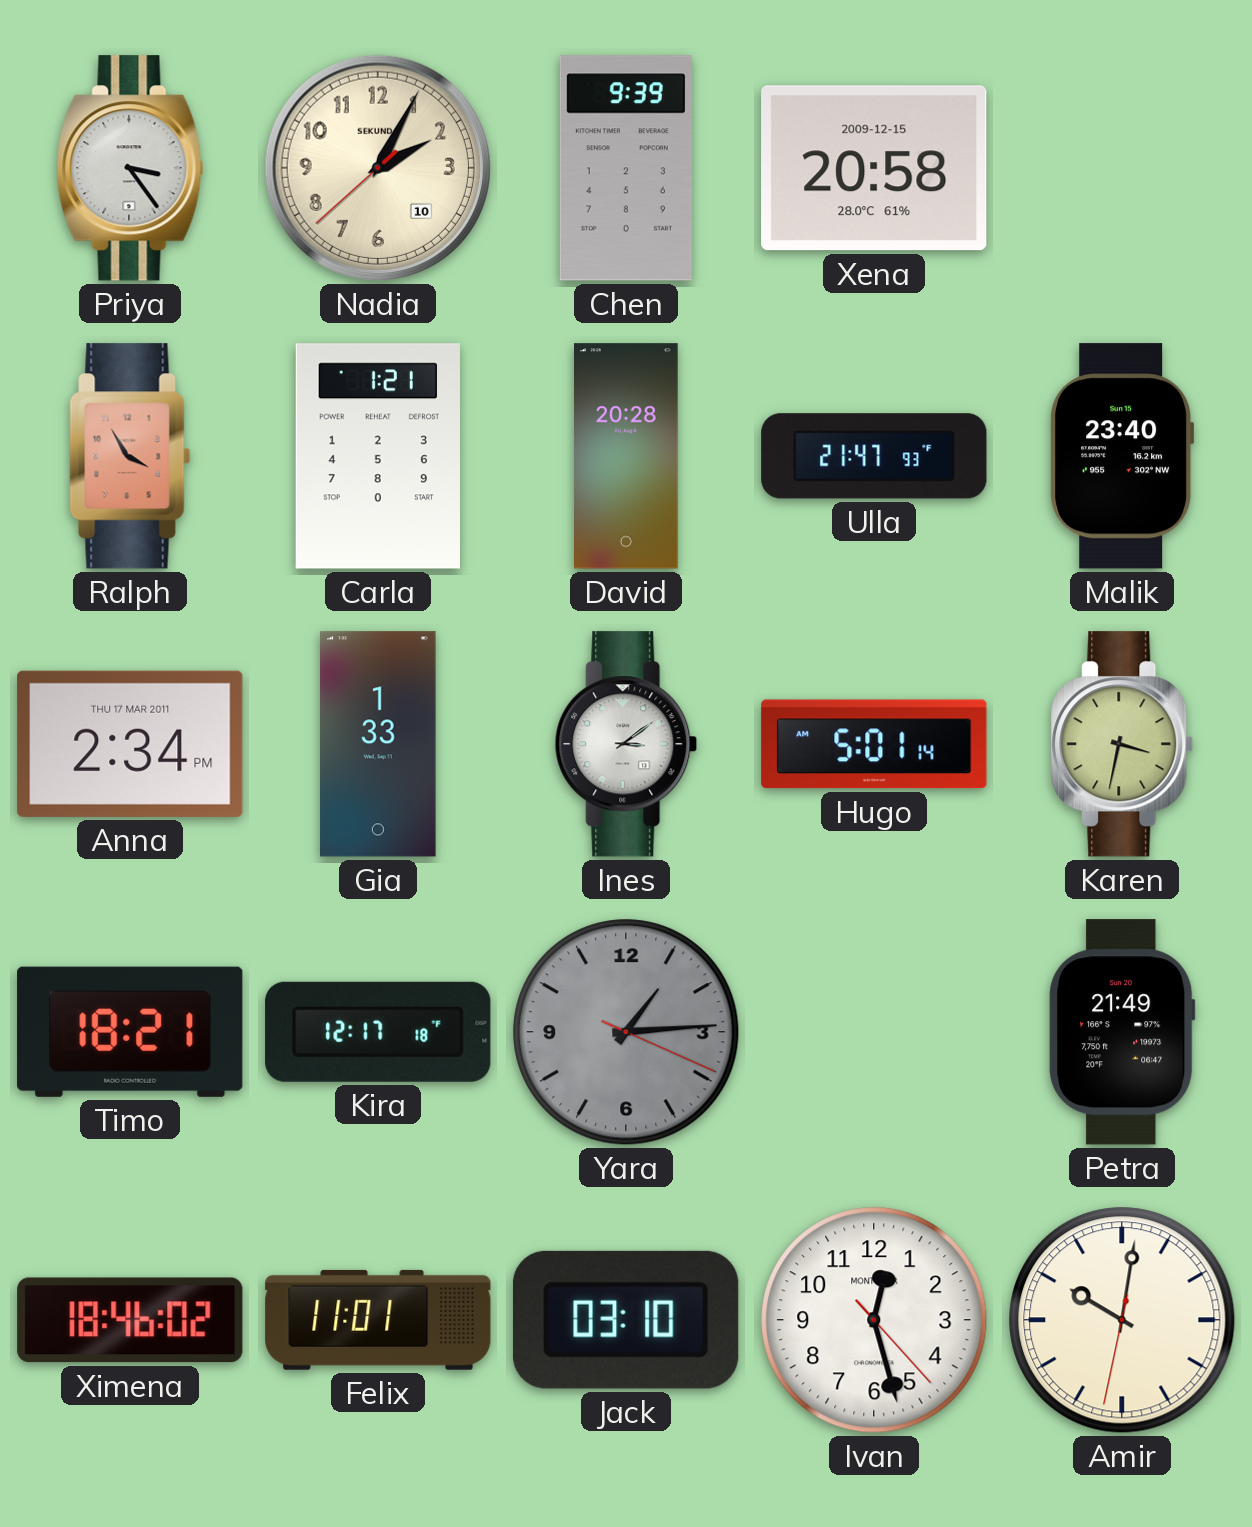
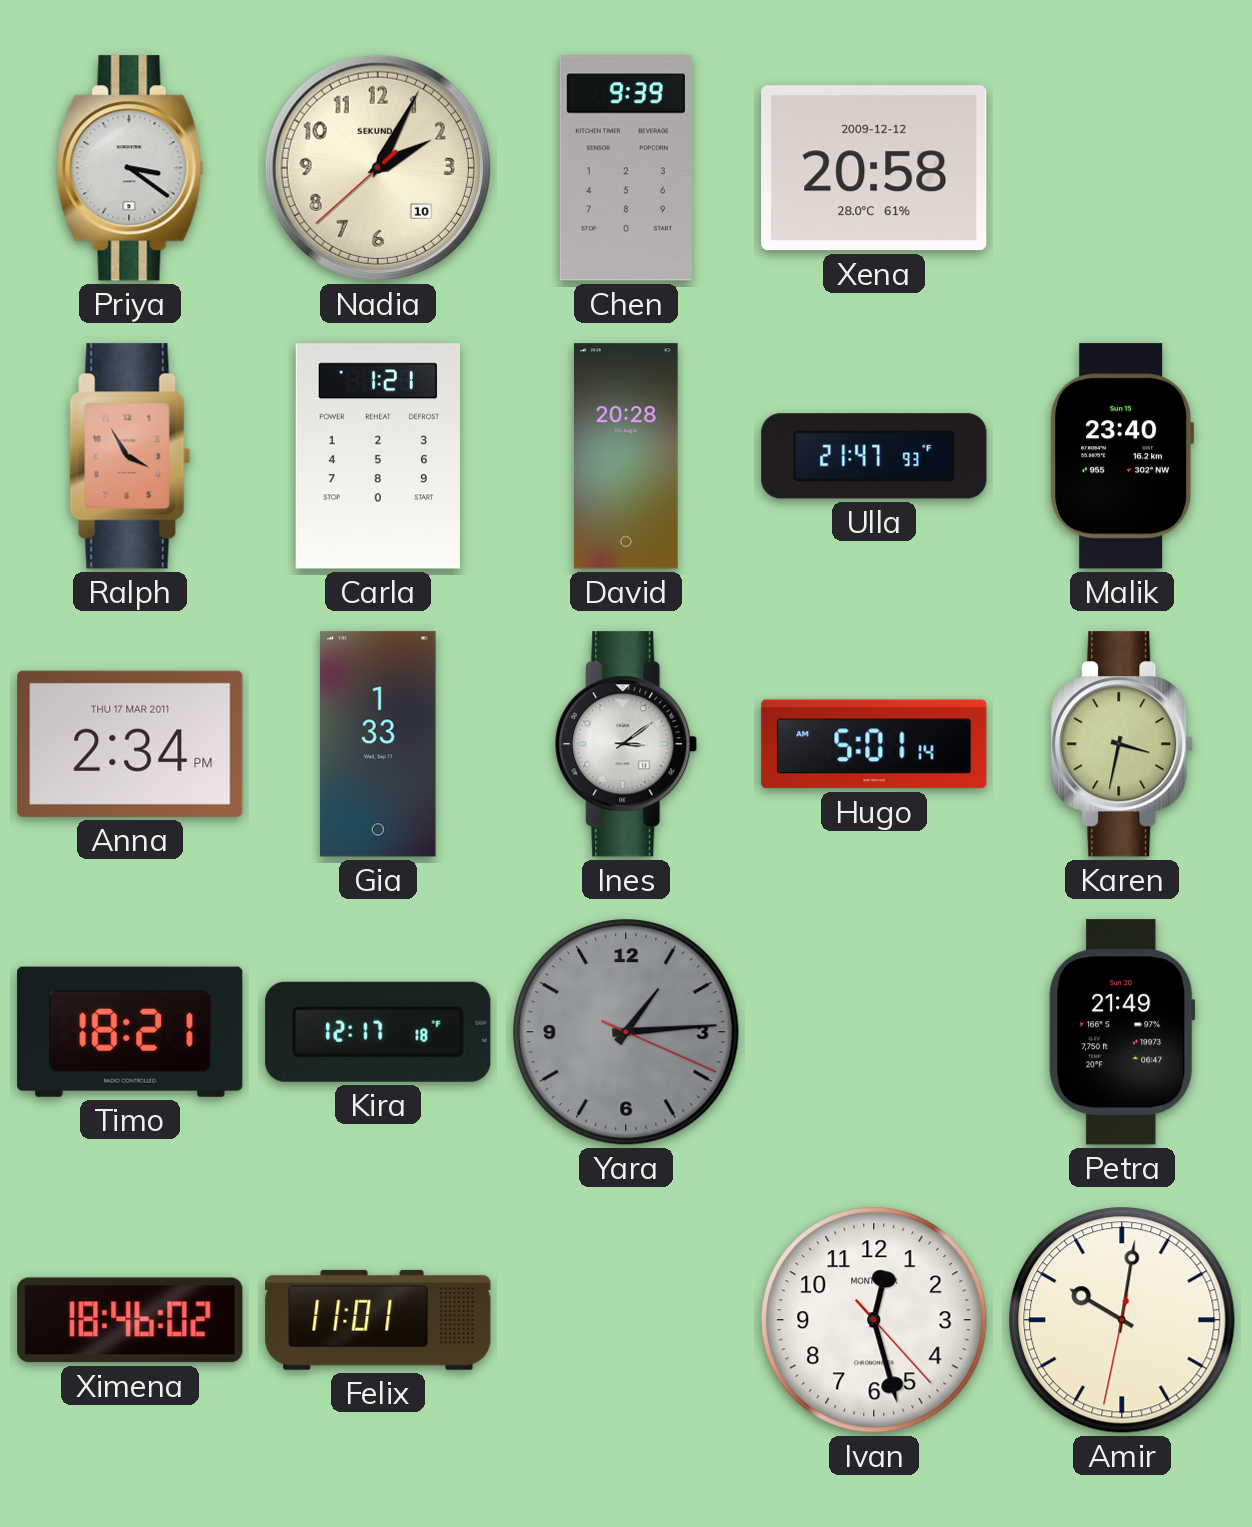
Priya: 3:24 -> 3:21
Xena date: 2009-12-15 -> 2009-12-12
Jack: 03:10 -> none
